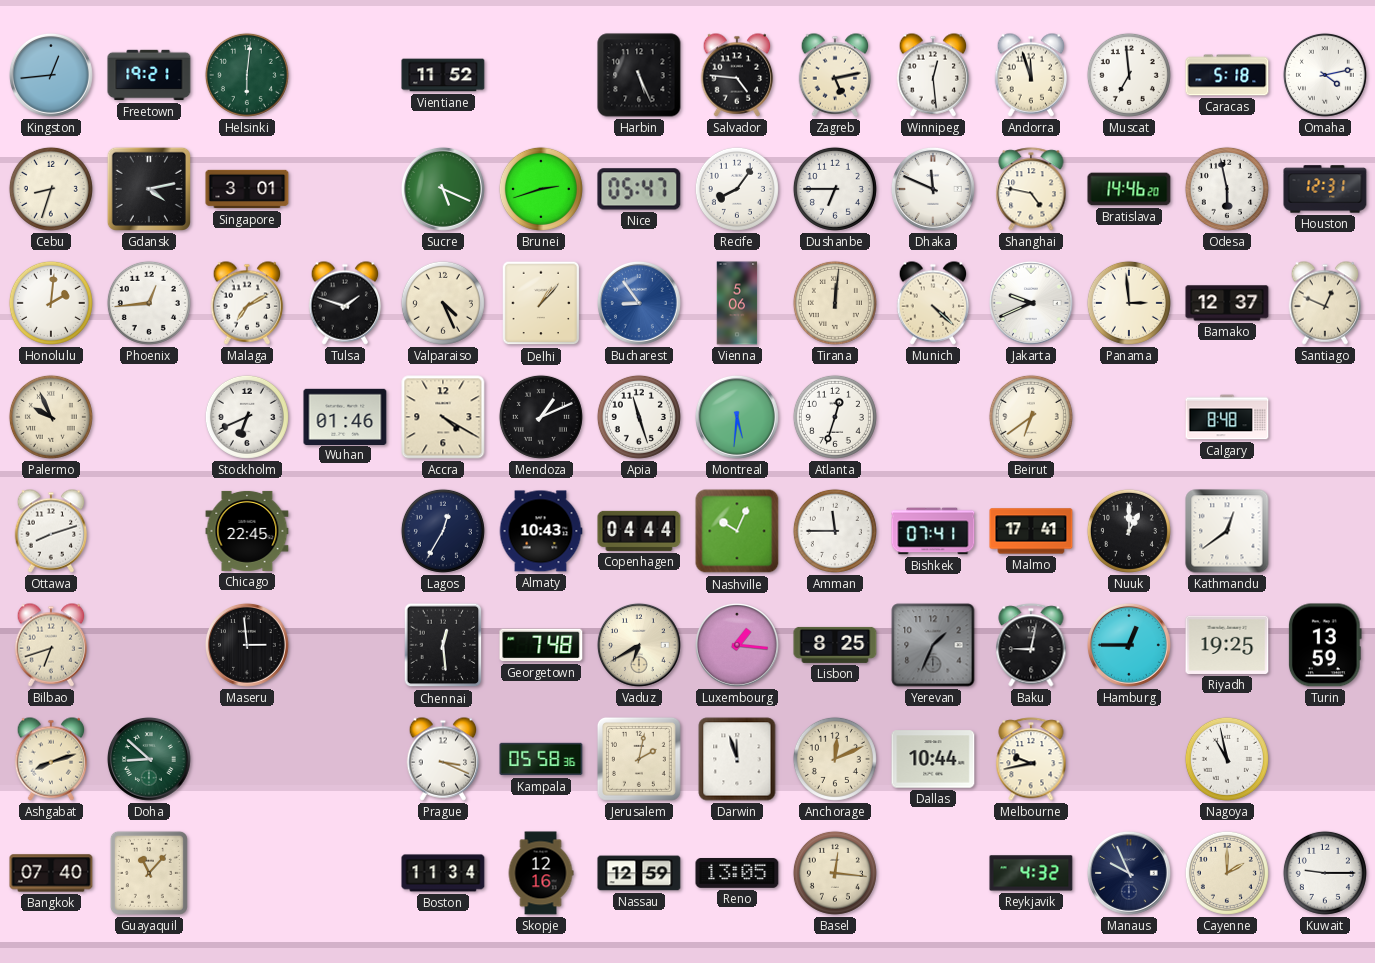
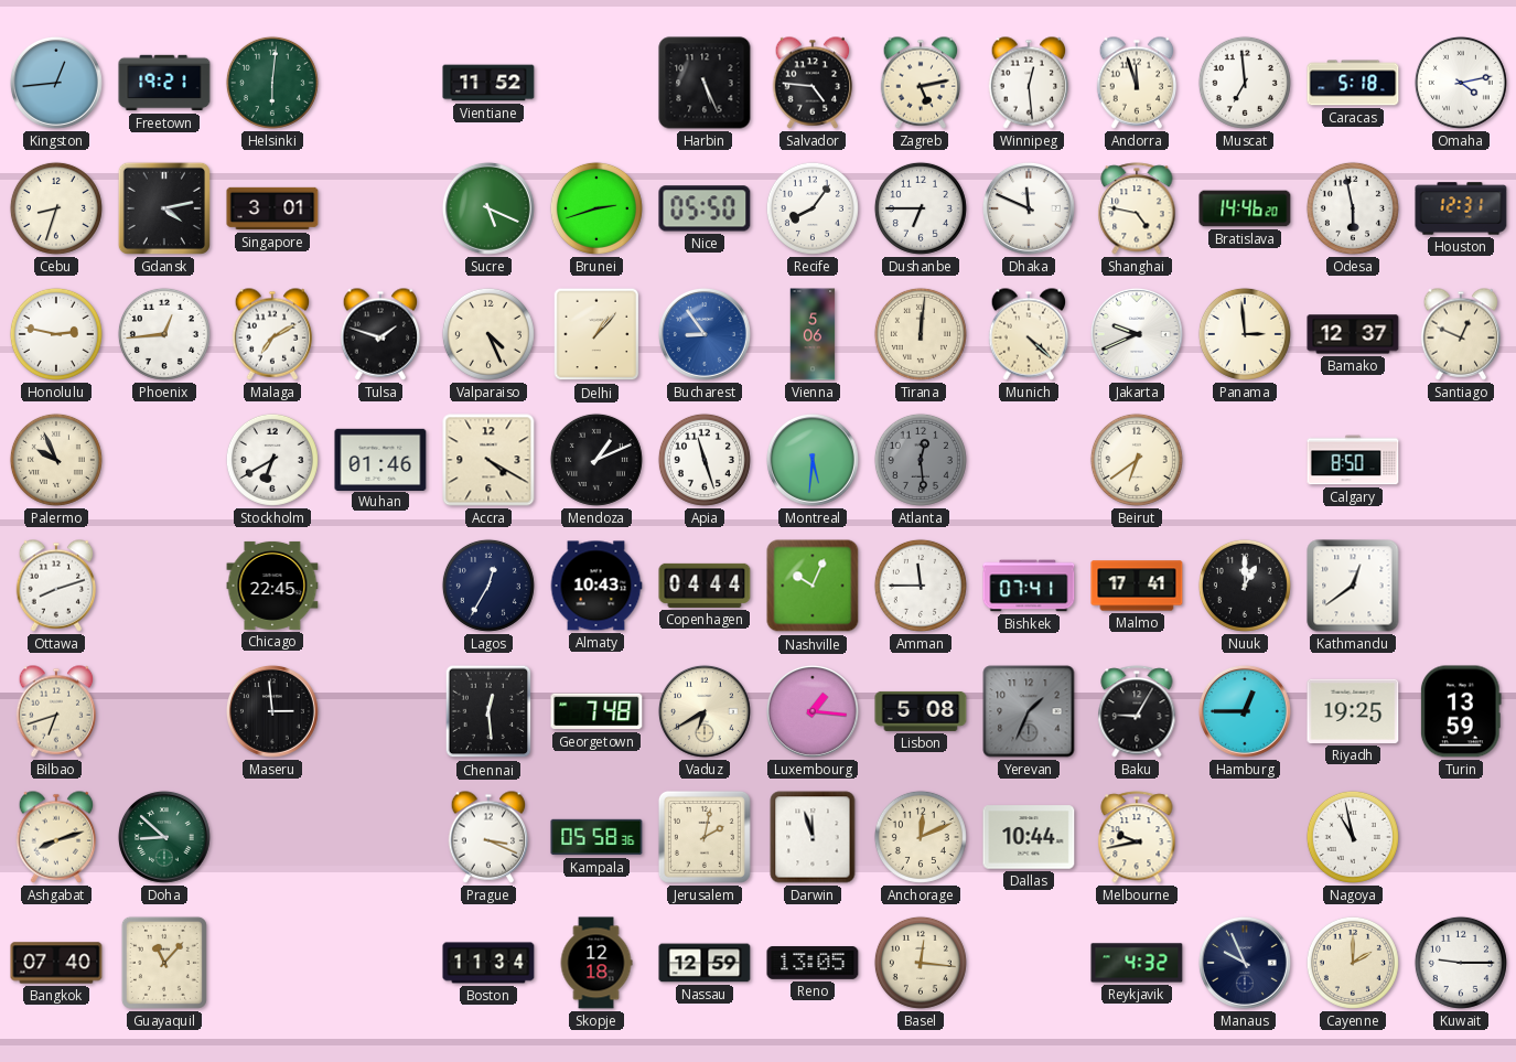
Nice: 05:47 -> 05:50
Honolulu: 2:01 -> 2:47
Stockholm: 6:41 -> 6:40
Atlanta: 12:33 -> 12:29
Atlanta dial: white -> grey
Calgary: 8:48 -> 8:50
Lisbon: 8:25 -> 5:08
Baku: 9:02 -> 9:05
Skopje: 12:16 -> 12:18
